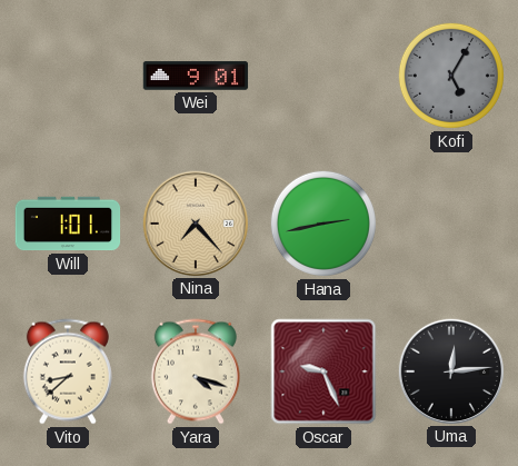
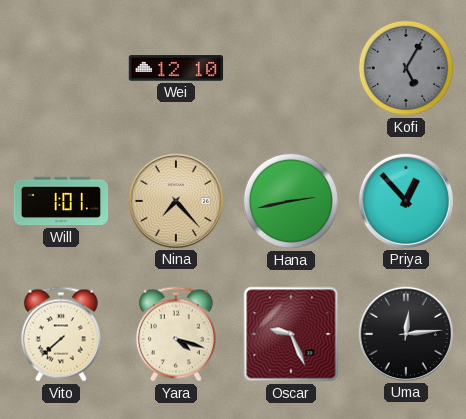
Wei: 9:01 -> 12:10
Priya: none -> 12:53
Vito: 8:38 -> 7:38
